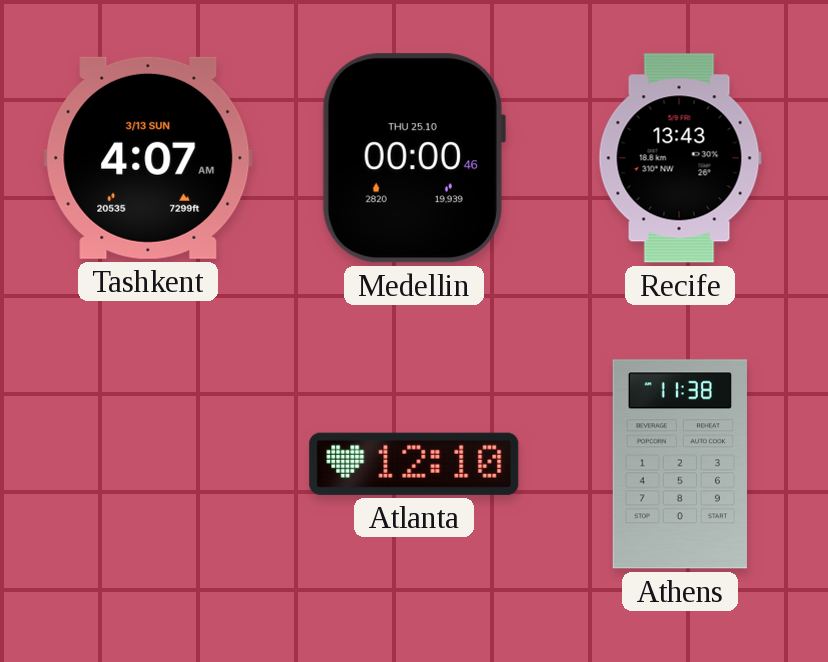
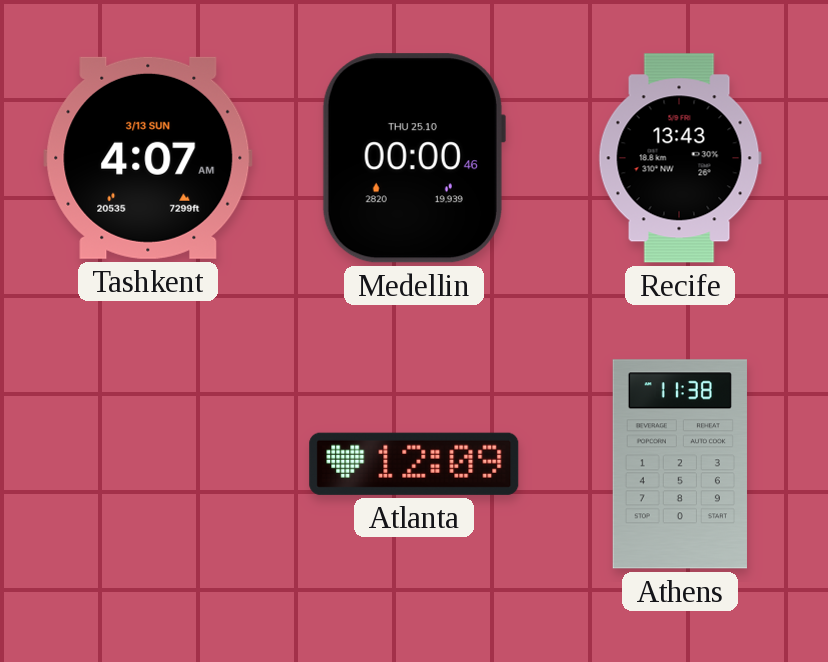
Atlanta: 12:10 -> 12:09
